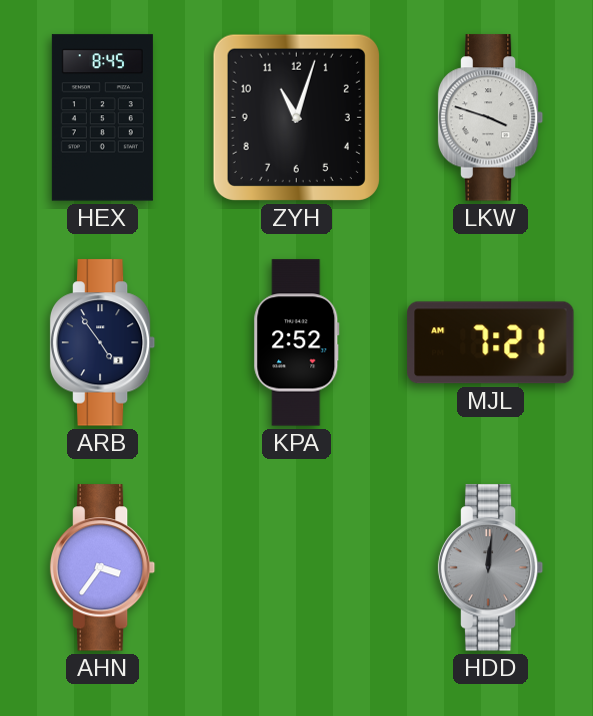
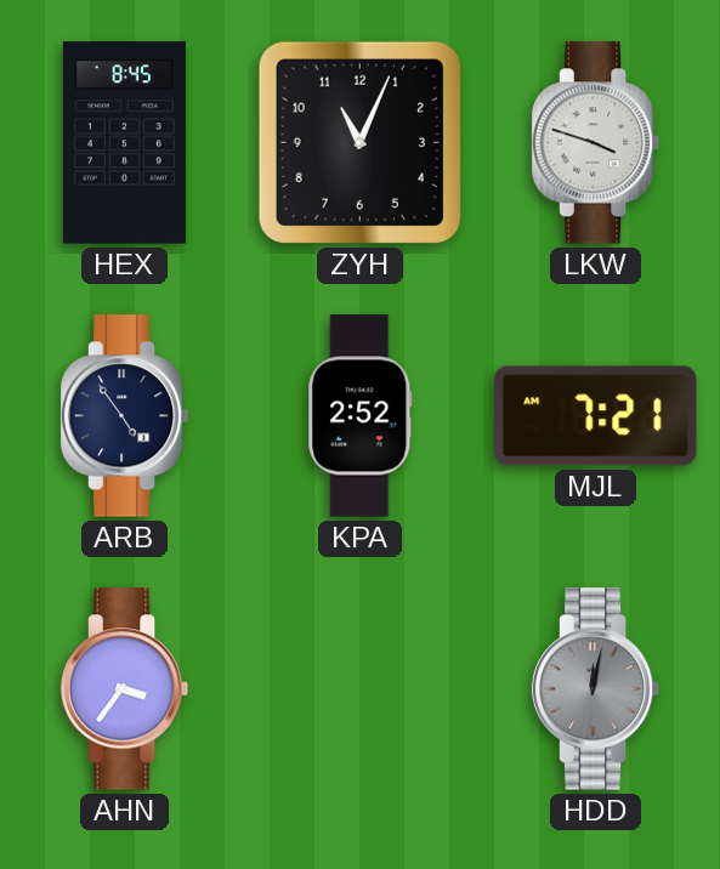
ZYH: 11:03 -> 11:04
HDD: 12:01 -> 12:02
